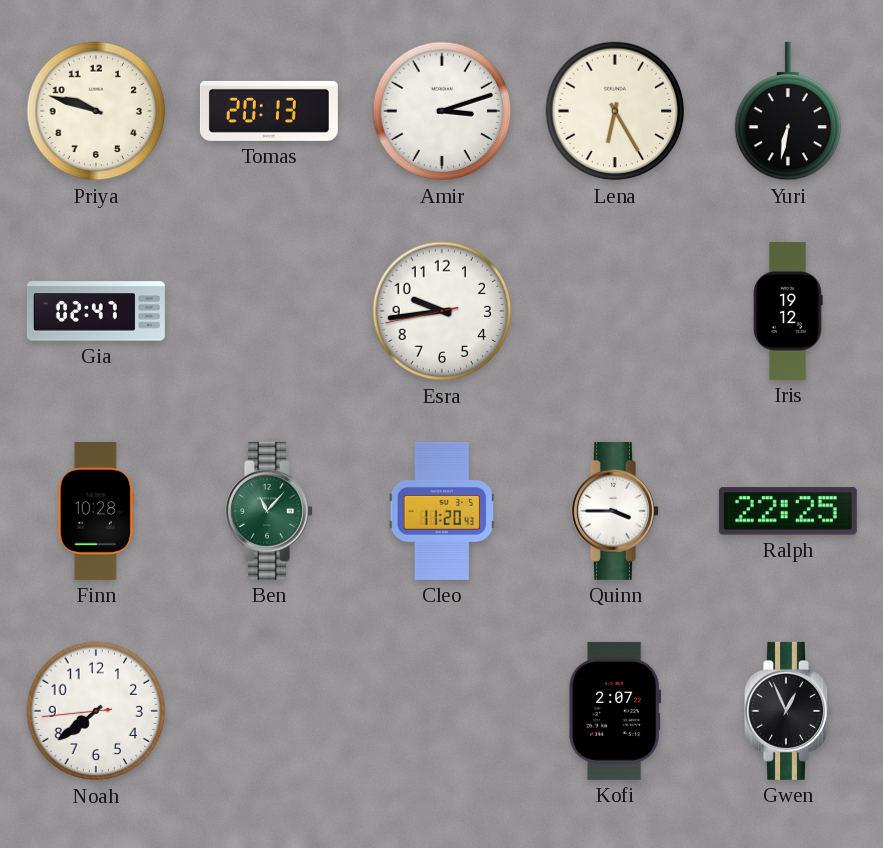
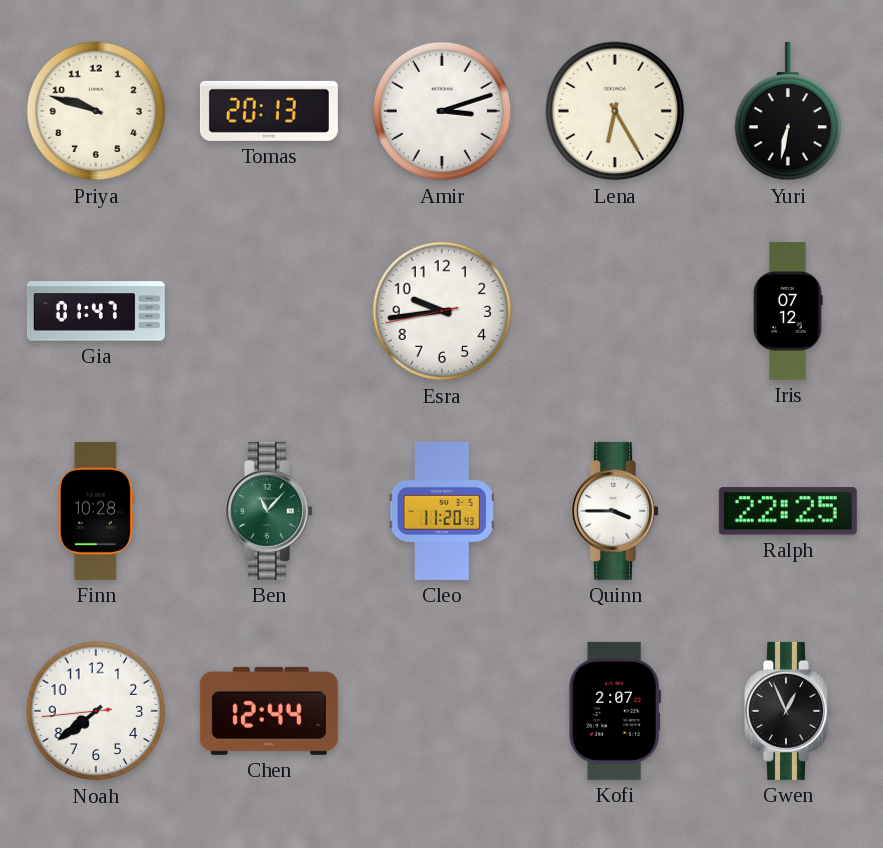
Gia: 02:47 -> 01:47
Iris: 19:12 -> 07:12
Chen: none -> 12:44
